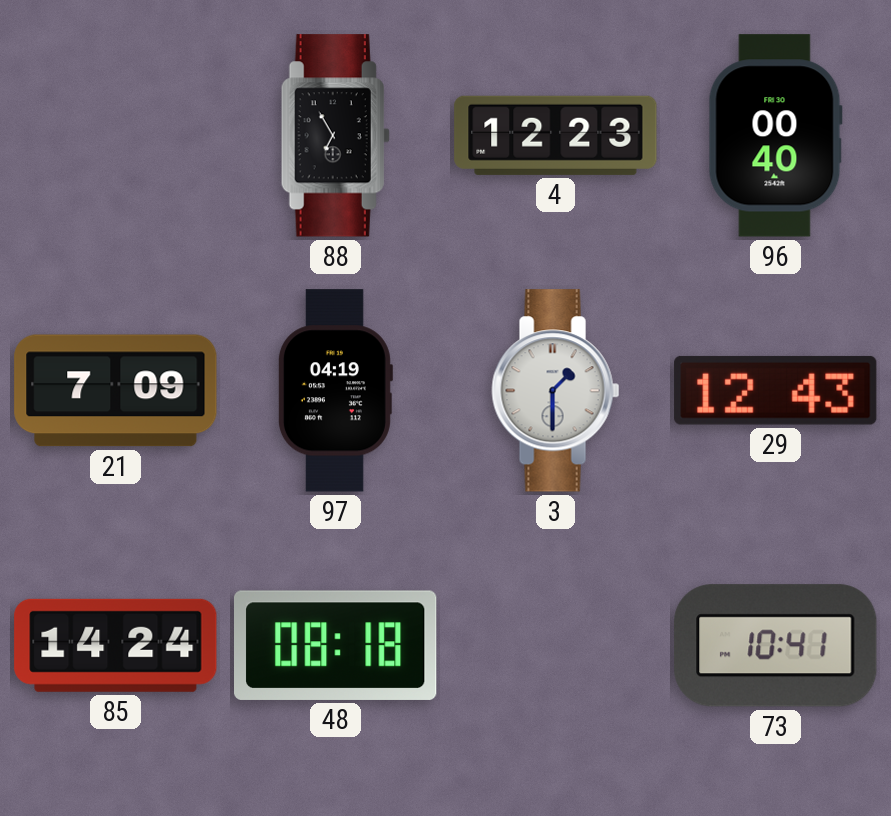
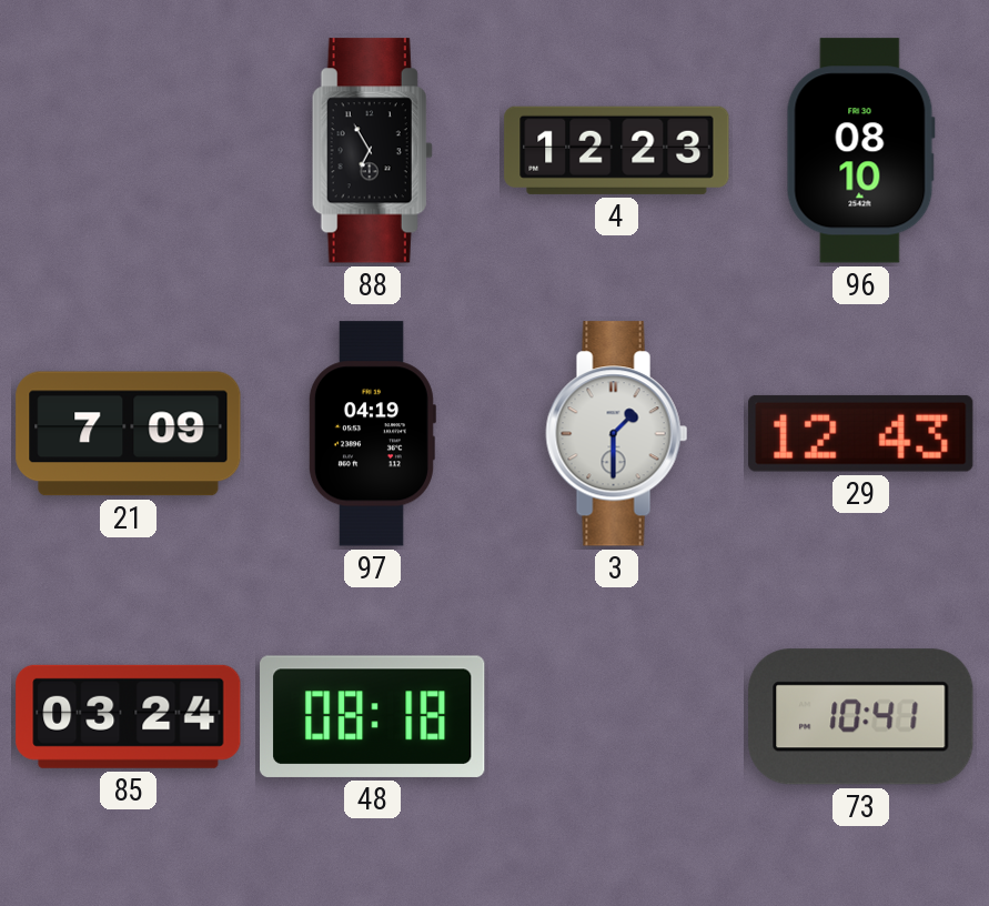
96: 00:40 -> 08:10
85: 14:24 -> 03:24
